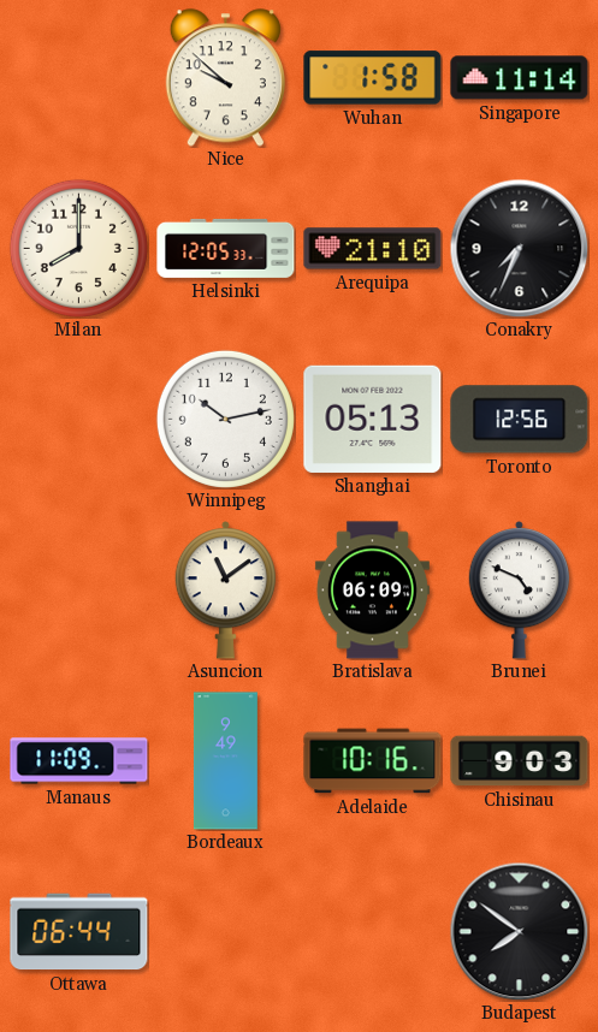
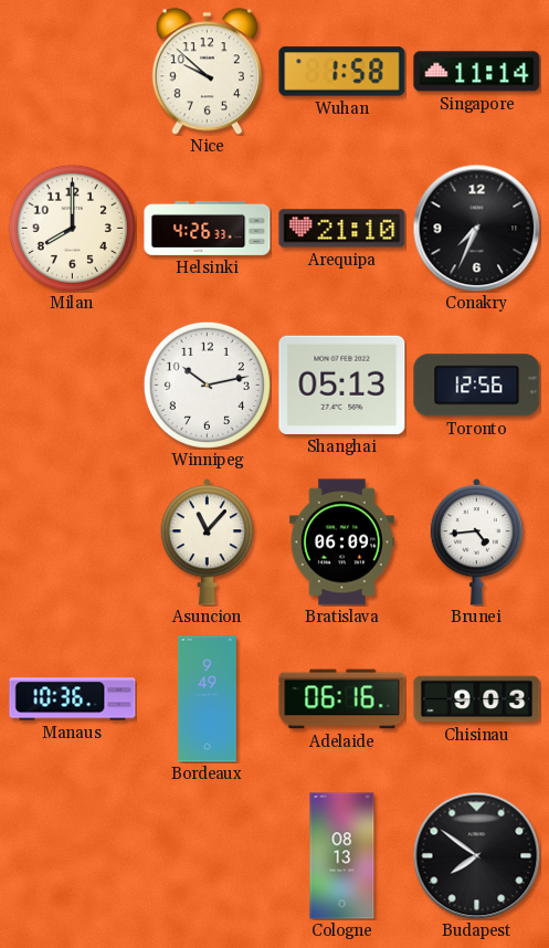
Helsinki: 12:05 -> 4:26
Asuncion: 11:09 -> 11:07
Brunei: 4:49 -> 4:44
Manaus: 11:09 -> 10:36
Adelaide: 10:16 -> 06:16
Ottawa: 06:44 -> none
Cologne: none -> 08:13
